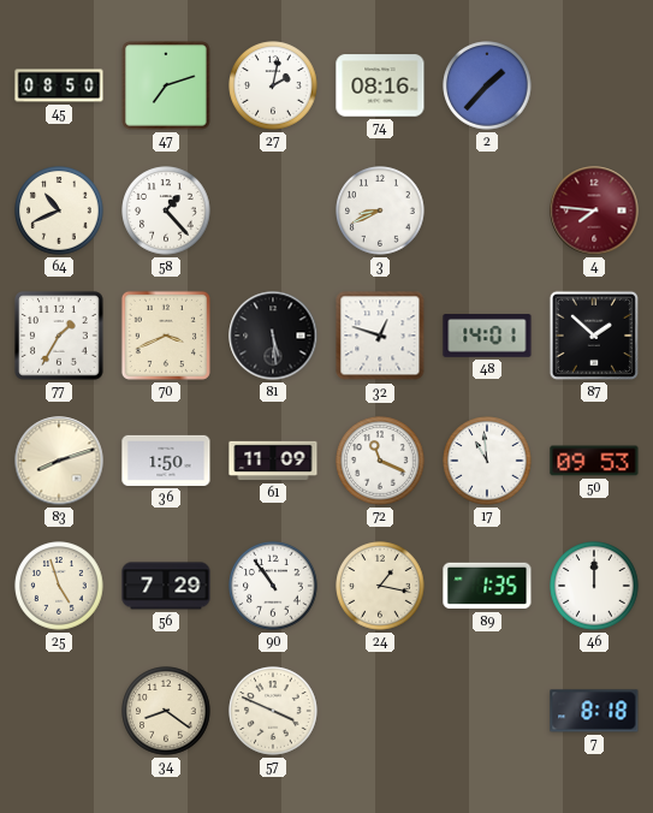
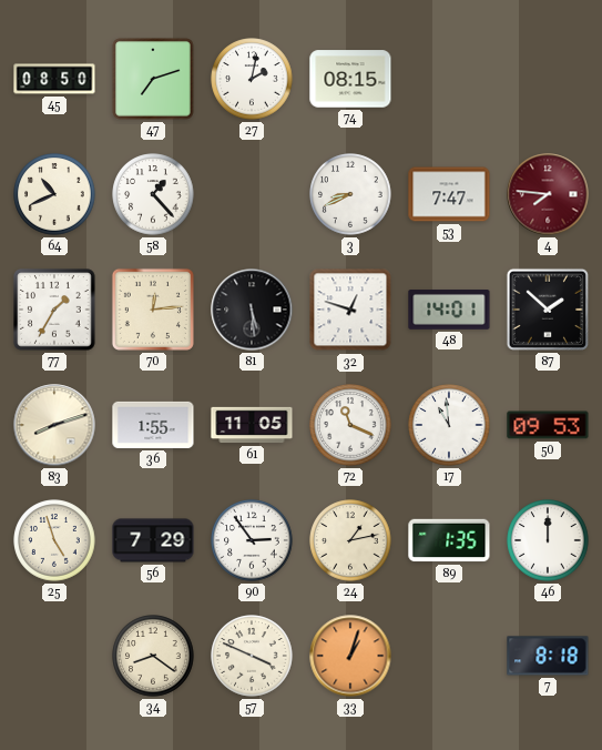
74: 08:16 -> 08:15
2: 1:37 -> none
53: none -> 7:47
70: 3:41 -> 12:14
36: 1:50 -> 1:55
61: 11:09 -> 11:05
90: 10:54 -> 2:54
24: 1:17 -> 1:13
33: none -> 1:03
